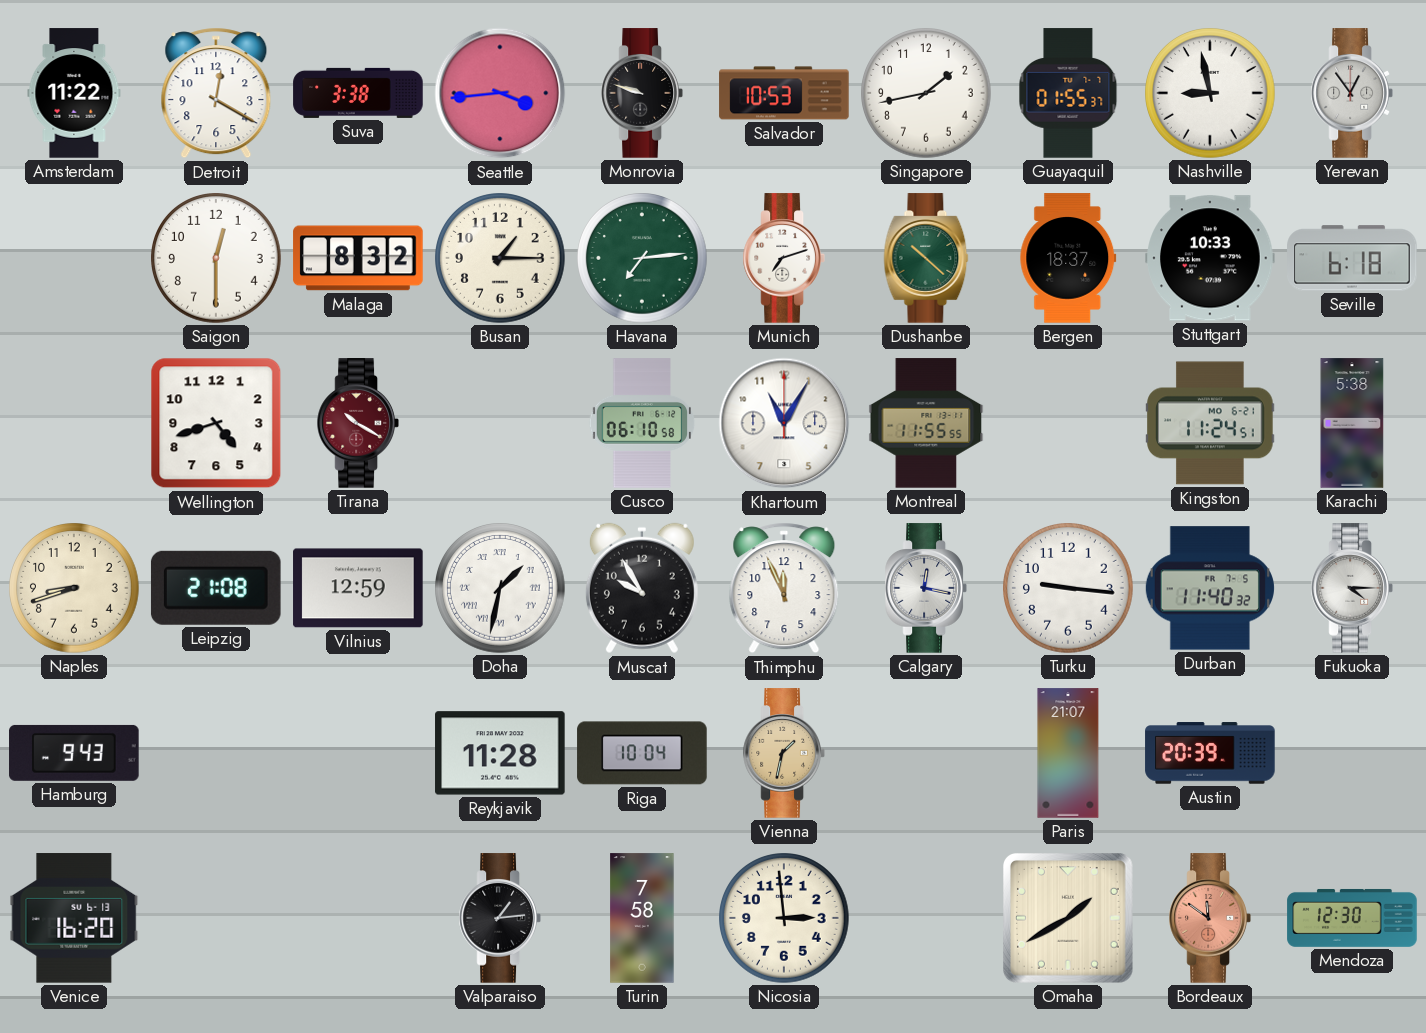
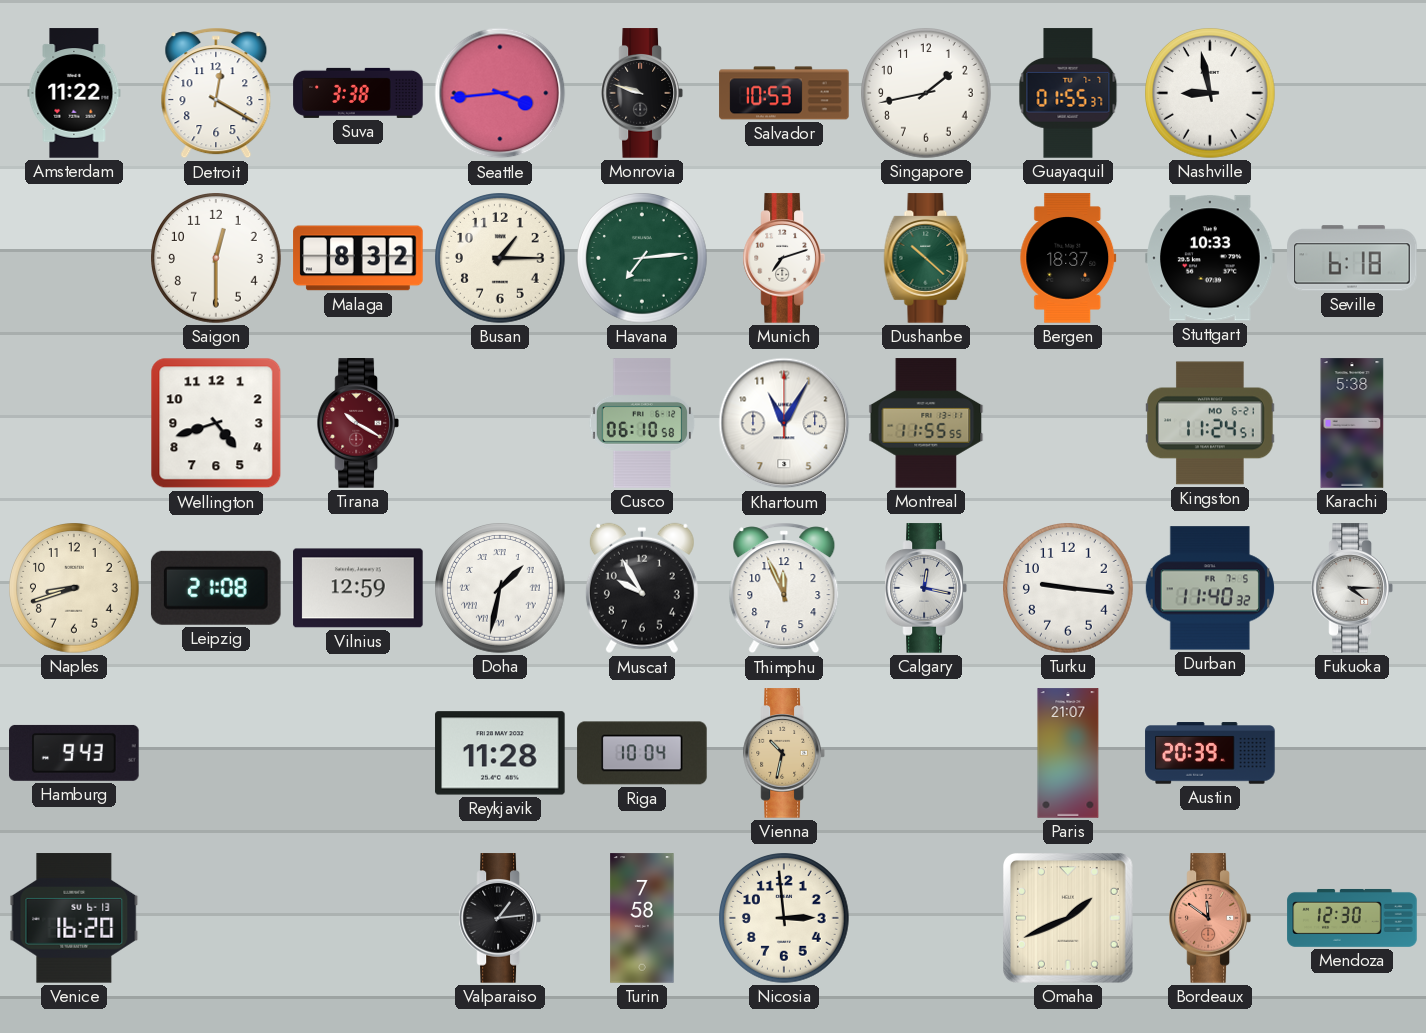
Yerevan: 12:54 -> none
Vienna: 1:32 -> 10:32
Omaha: 1:40 -> 1:41
